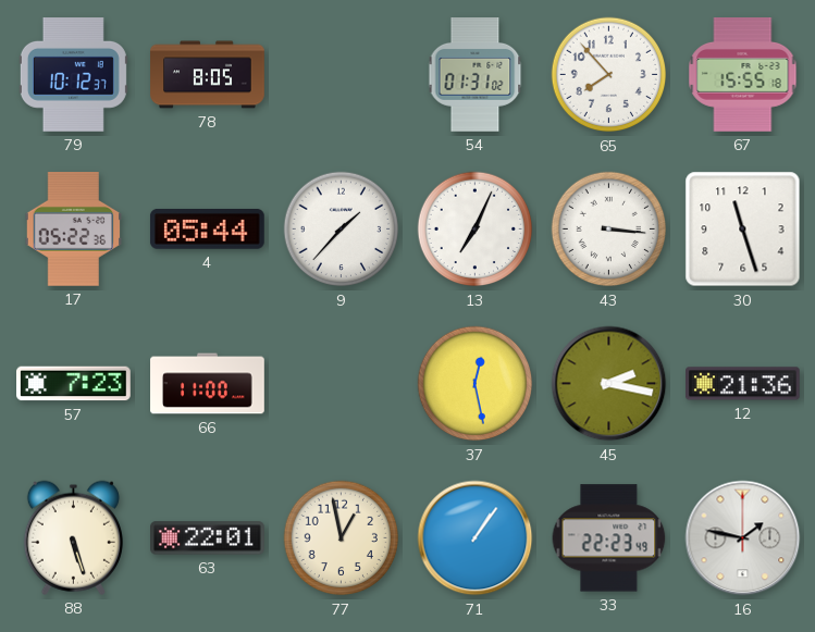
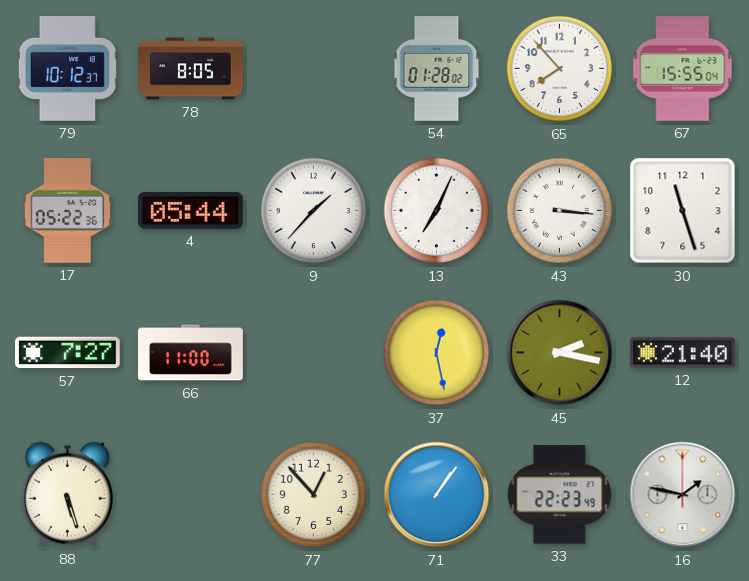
54: 01:31 -> 01:28
67: 15:55:18 -> 15:55:04
57: 7:23 -> 7:27
12: 21:36 -> 21:40
63: 22:01 -> none
77: 12:58 -> 12:53
